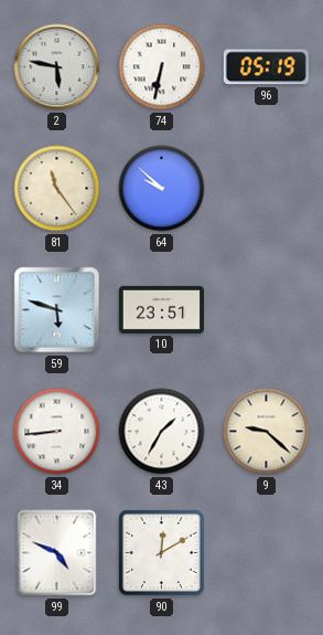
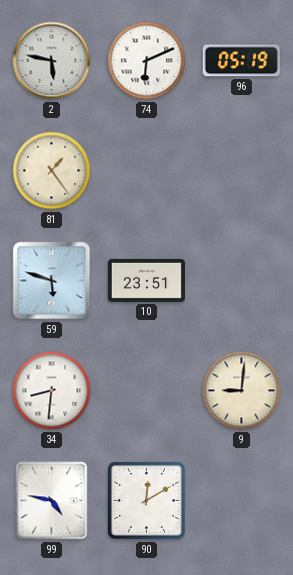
74: 6:32 -> 6:11
81: 11:24 -> 1:24
64: 9:52 -> none
34: 8:44 -> 8:31
43: 1:35 -> none
9: 9:22 -> 9:01
99: 4:49 -> 4:47
